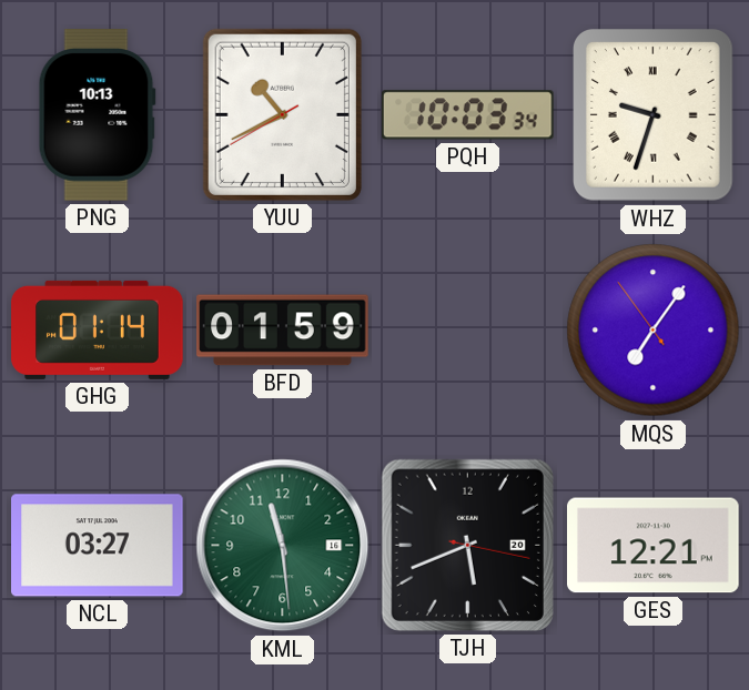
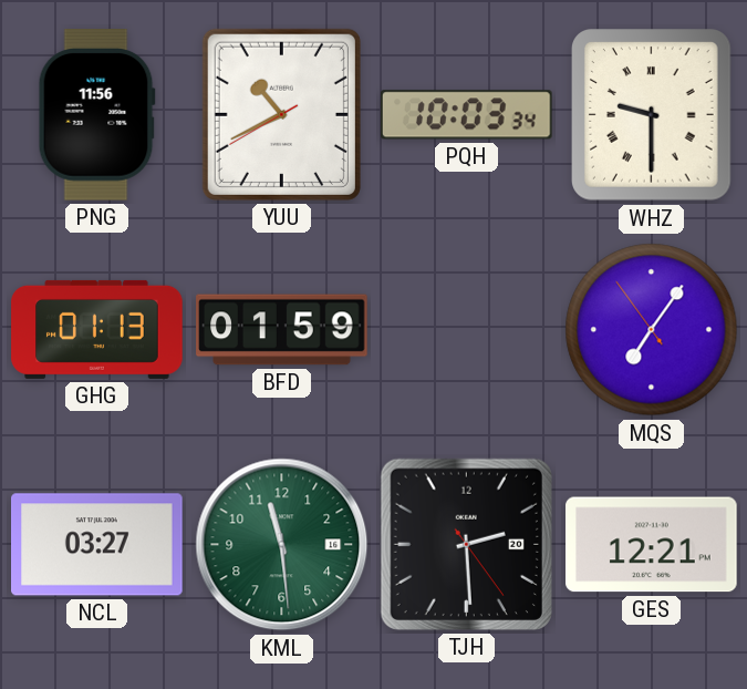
PNG: 10:13 -> 11:56
WHZ: 9:33 -> 9:30
GHG: 01:14 -> 01:13
TJH: 5:41 -> 2:29
